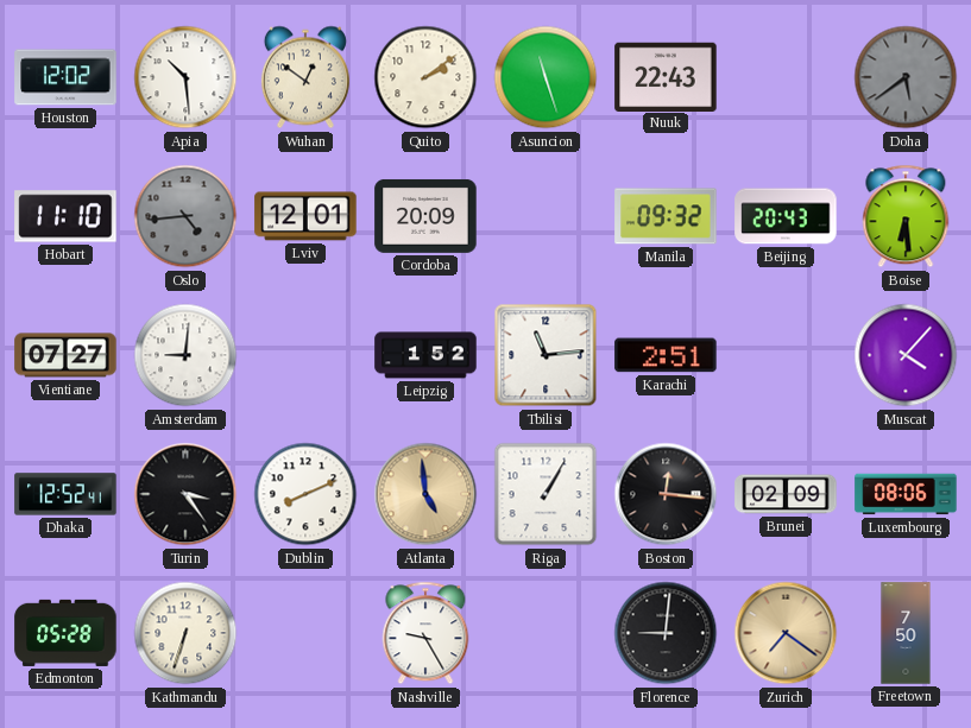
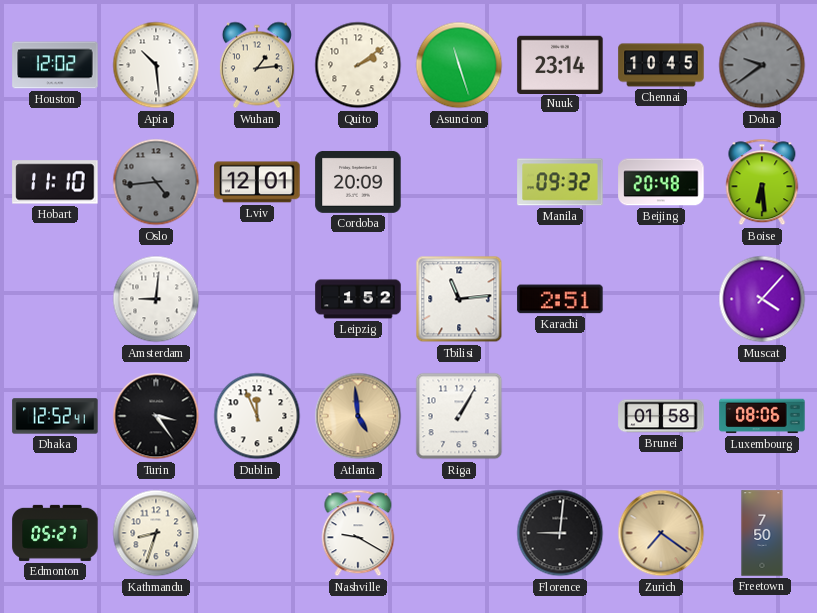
Wuhan: 12:51 -> 1:14
Nuuk: 22:43 -> 23:14
Chennai: none -> 10:45
Doha: 5:39 -> 9:39
Beijing: 20:43 -> 20:48
Vientiane: 07:27 -> none
Dublin: 8:11 -> 11:56
Boston: 12:16 -> none
Brunei: 02:09 -> 01:58
Edmonton: 05:28 -> 05:27
Kathmandu: 6:33 -> 8:33
Nashville: 9:25 -> 9:20
